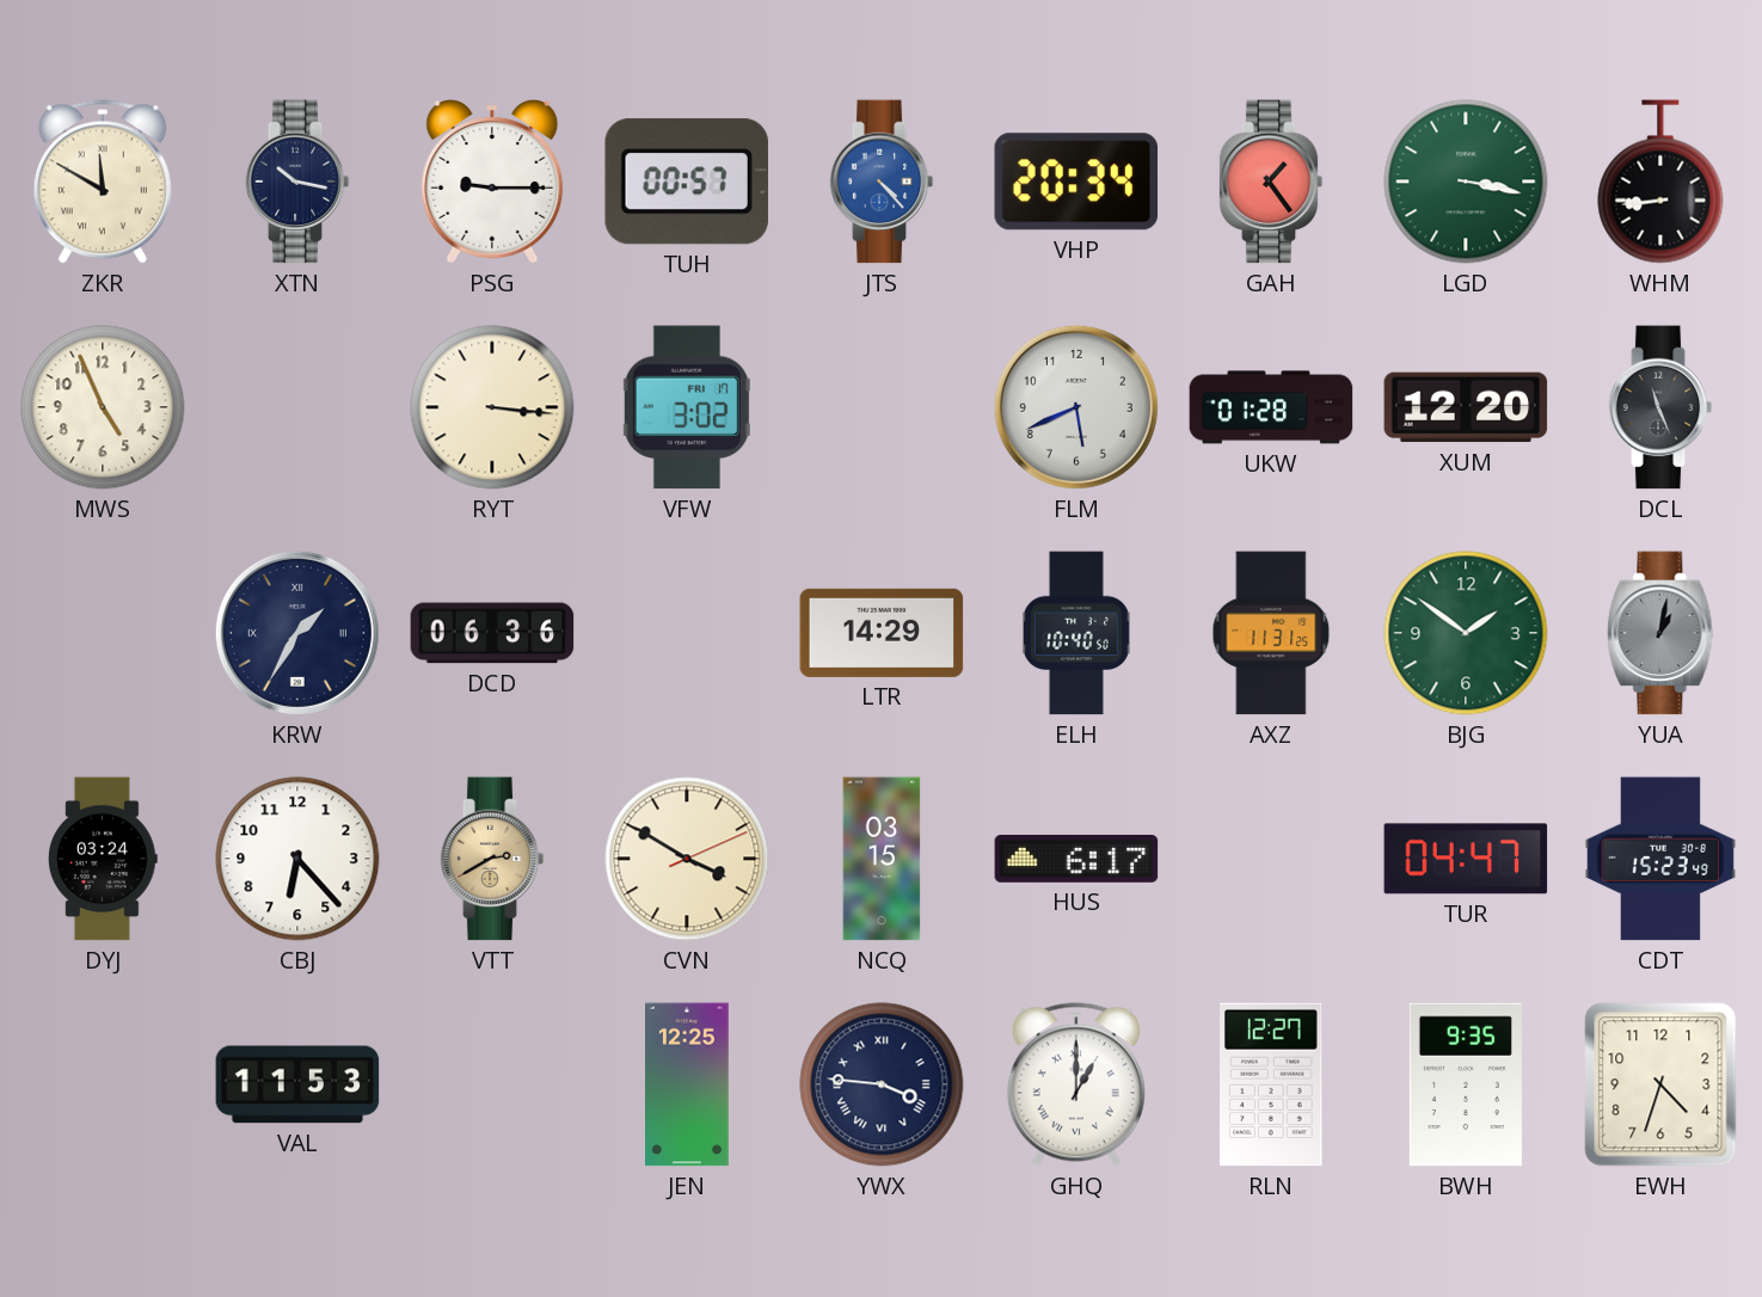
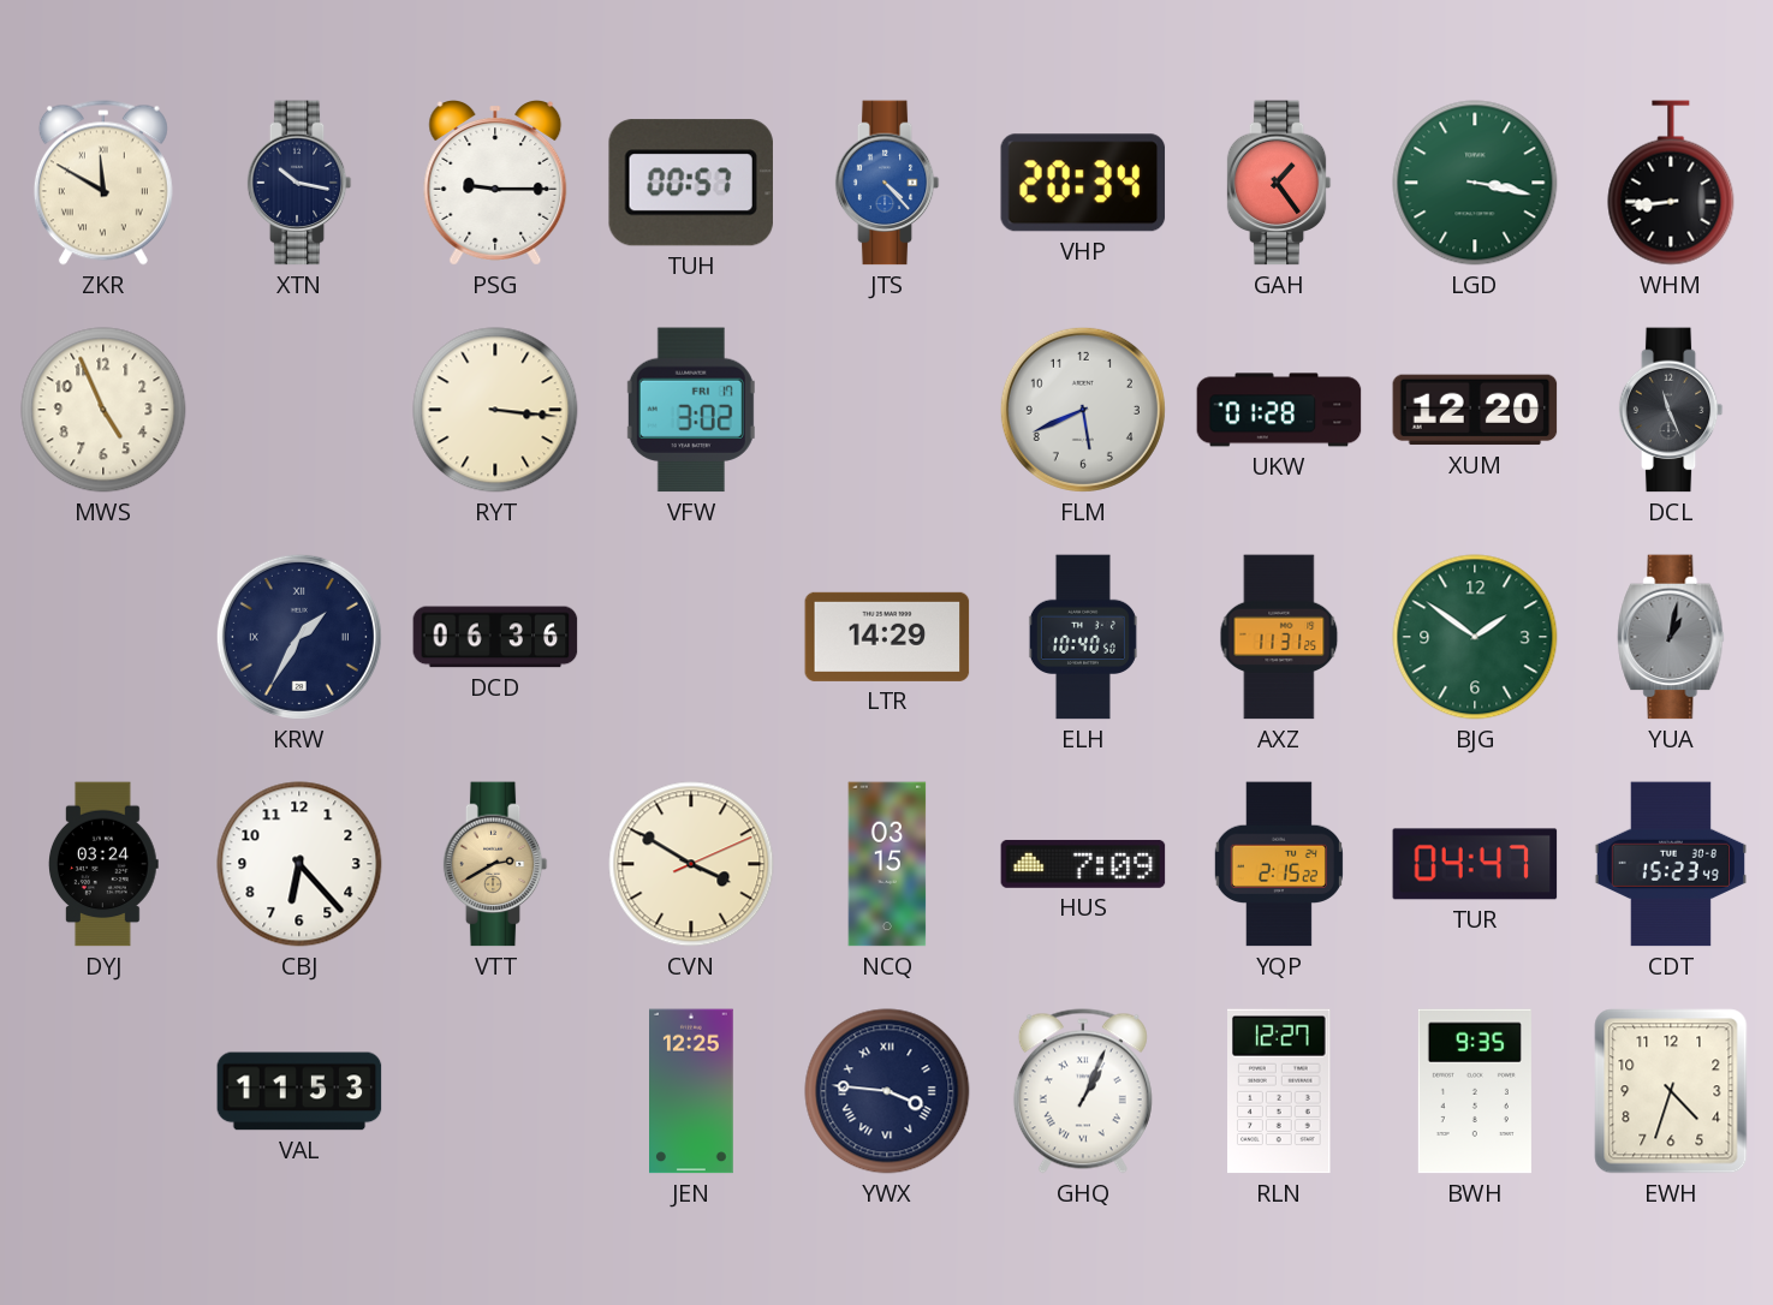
HUS: 6:17 -> 7:09
YQP: none -> 2:15
GHQ: 1:00 -> 1:04
